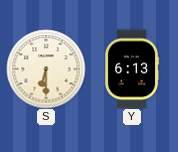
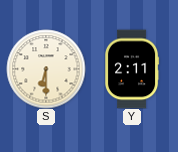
Y: 6:13 -> 2:11
